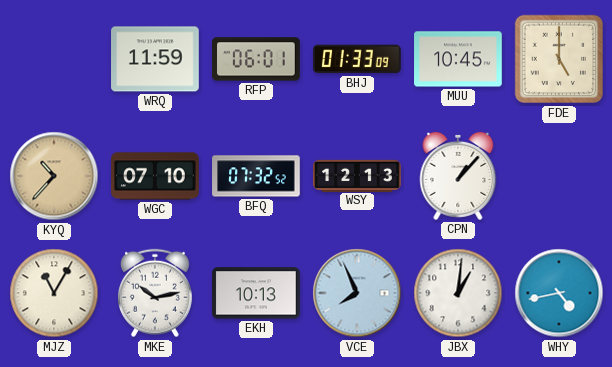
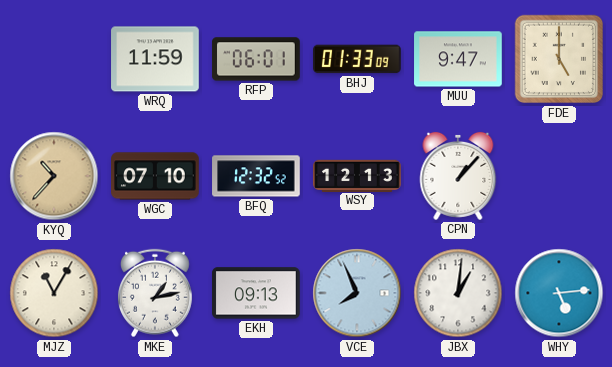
MUU: 10:45 -> 9:47
BFQ: 07:32 -> 12:32
MKE: 10:13 -> 1:13
EKH: 10:13 -> 09:13
WHY: 4:43 -> 5:14
